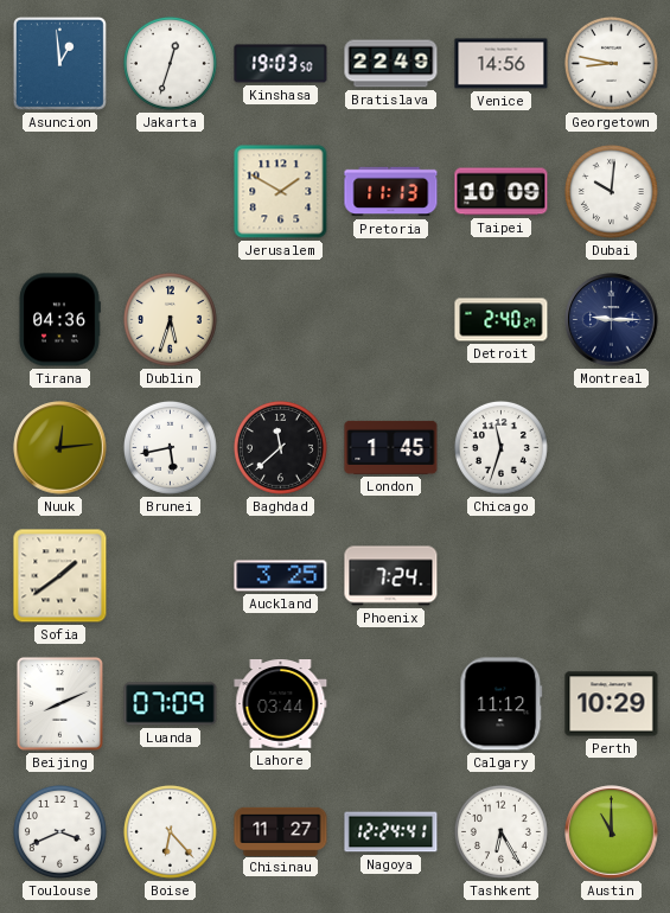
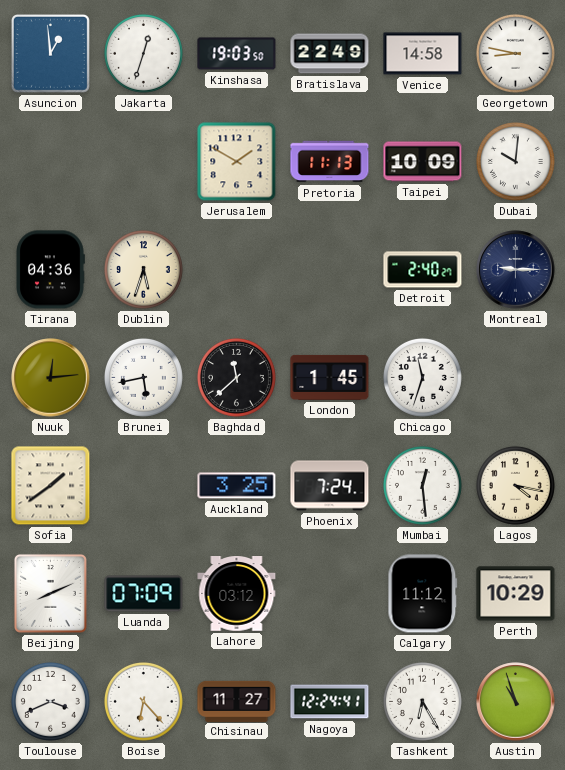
Venice: 14:56 -> 14:58
Mumbai: none -> 12:29
Lagos: none -> 4:17
Lahore: 03:44 -> 03:12
Austin: 11:00 -> 10:57
